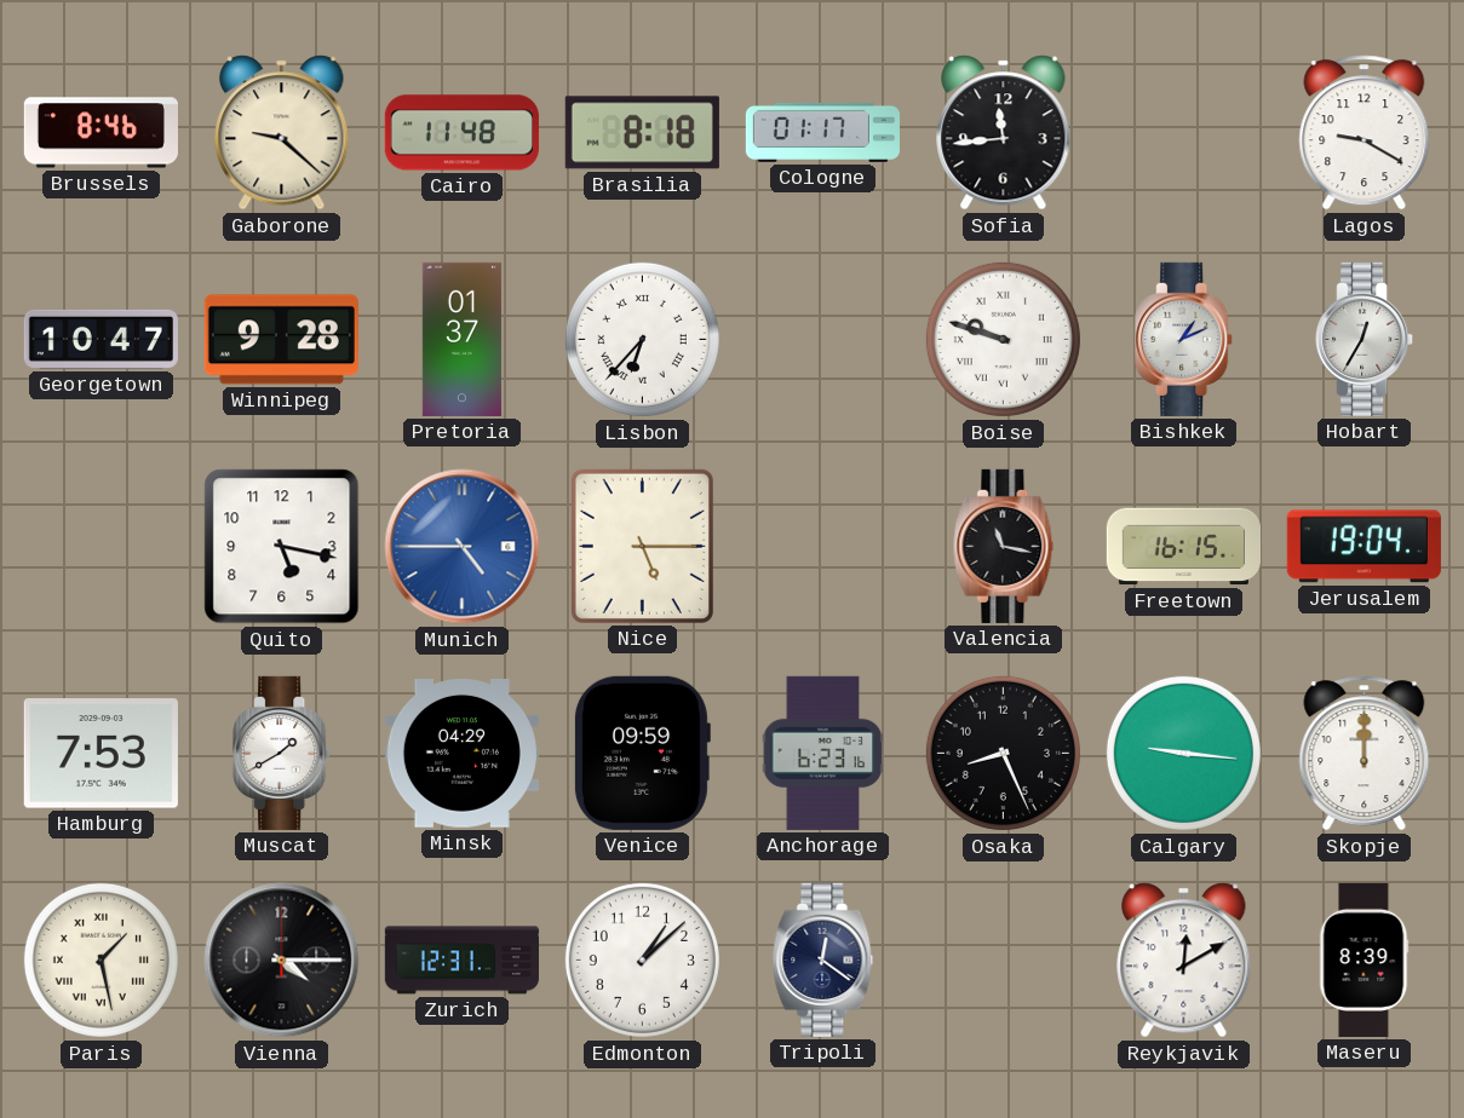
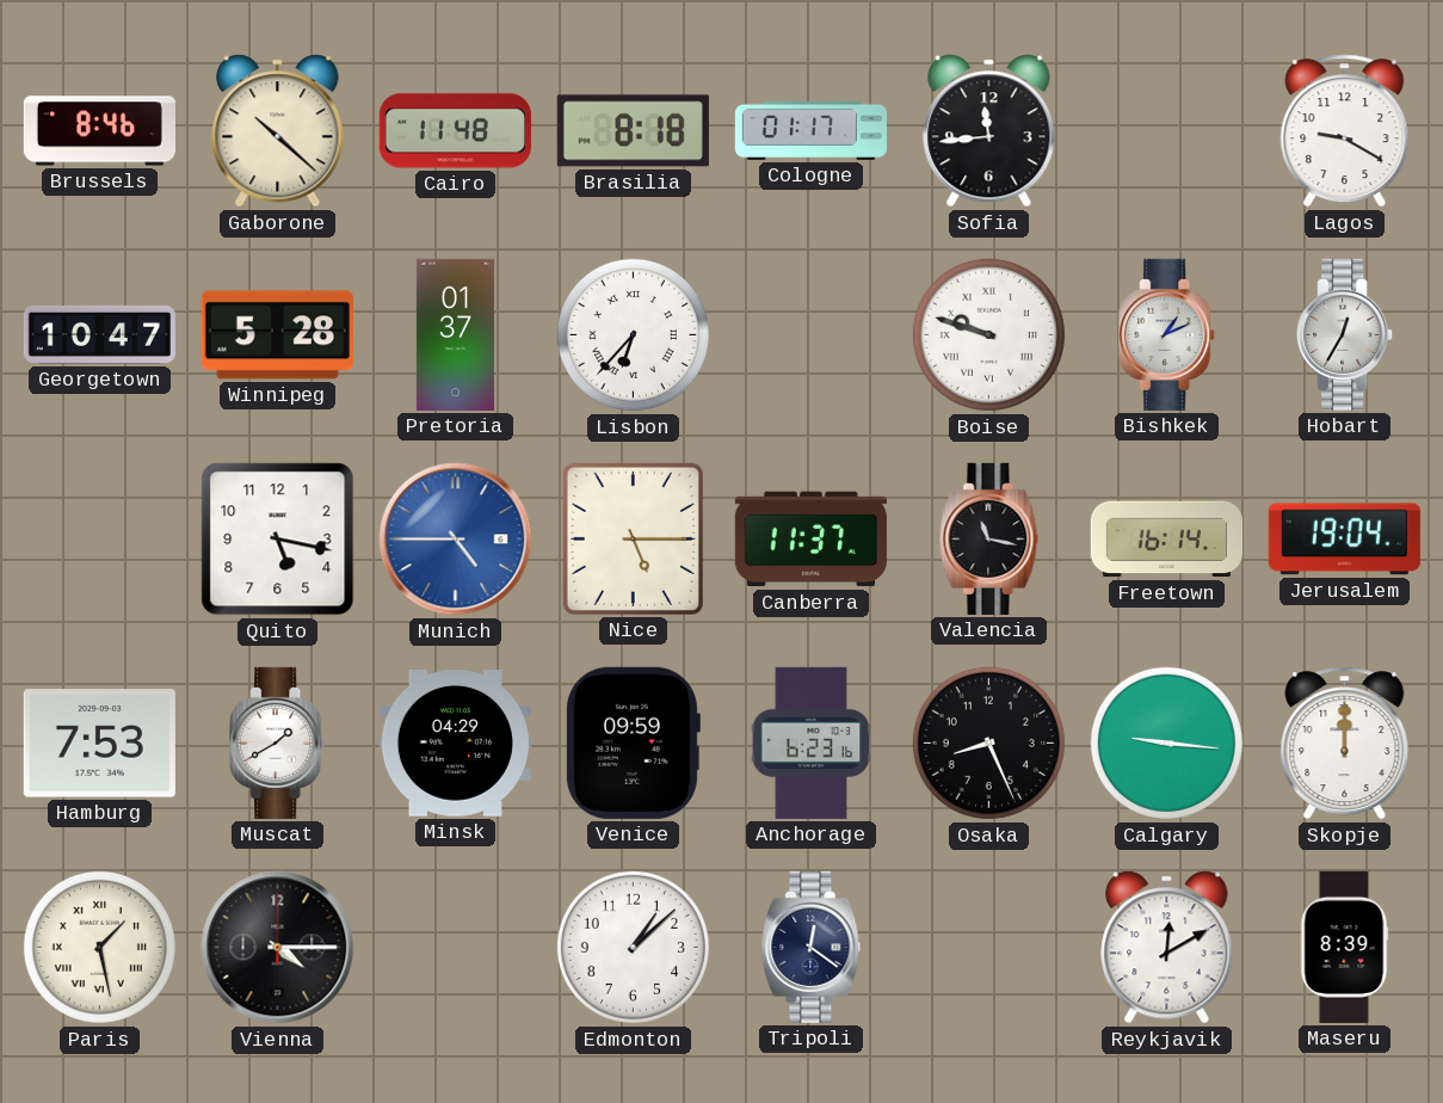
Gaborone: 9:22 -> 10:22
Winnipeg: 9:28 -> 5:28
Canberra: none -> 11:37
Freetown: 16:15 -> 16:14
Zurich: 12:31 -> none
